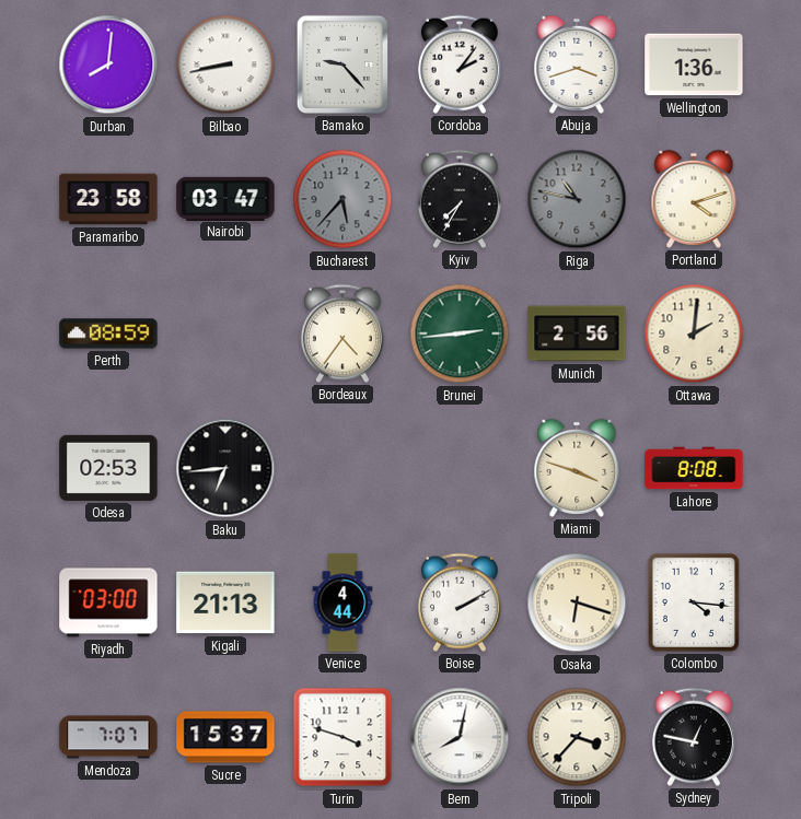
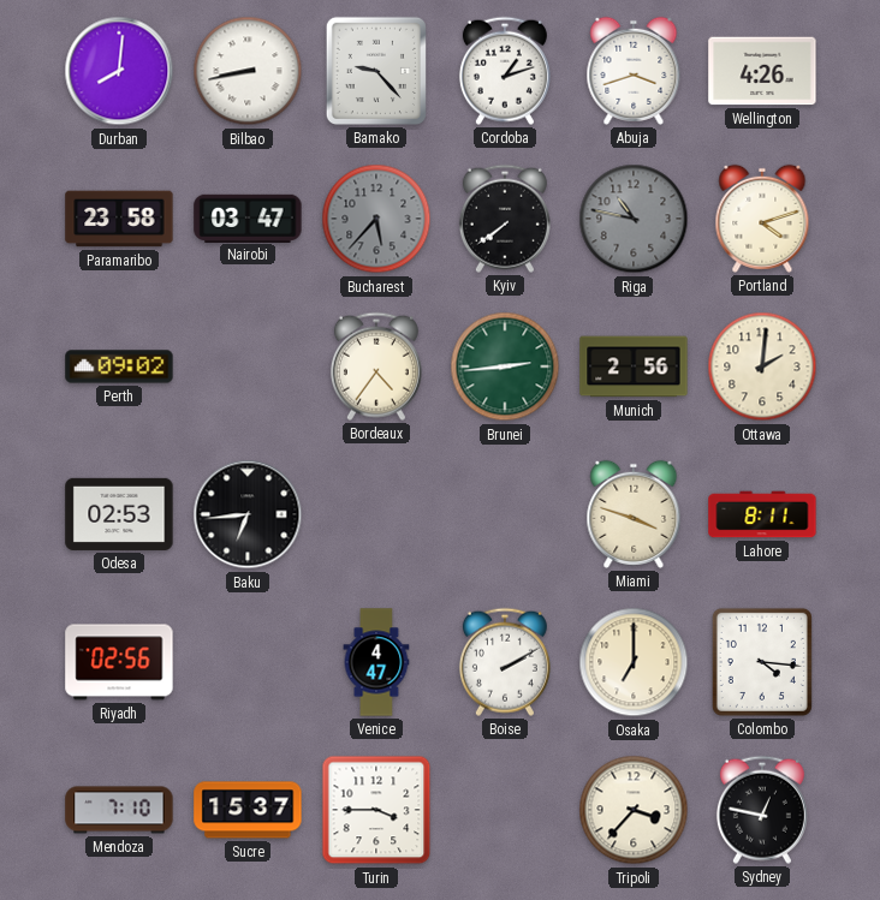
Cordoba: 2:06 -> 1:12
Wellington: 1:36 -> 4:26
Kyiv: 7:35 -> 7:39
Perth: 08:59 -> 09:02
Lahore: 8:08 -> 8:11
Riyadh: 03:00 -> 02:56
Kigali: 21:13 -> none
Venice: 4:44 -> 4:47
Osaka: 6:18 -> 7:00
Mendoza: 7:07 -> 7:10
Turin: 3:48 -> 3:45
Bern: 8:02 -> none
